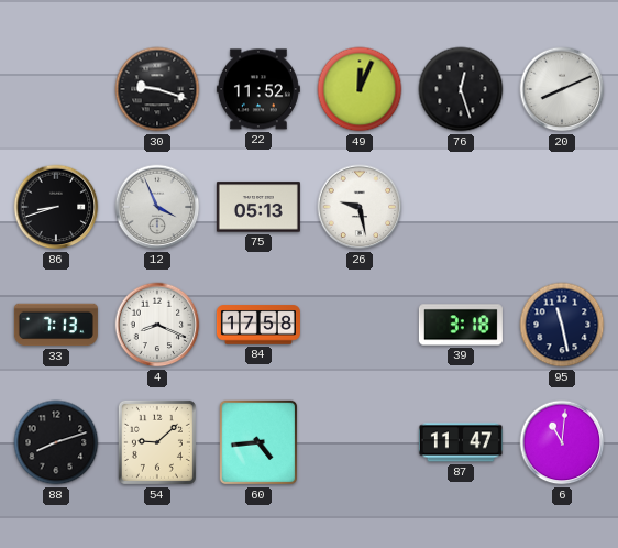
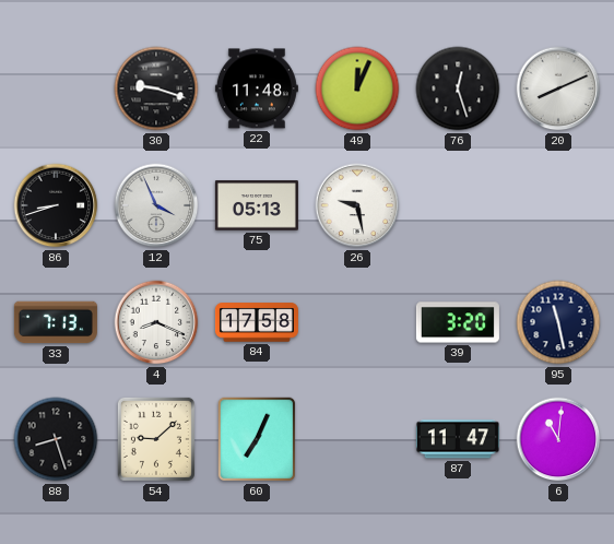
22: 11:52 -> 11:48
39: 3:18 -> 3:20
88: 8:12 -> 8:27
60: 4:44 -> 7:04
